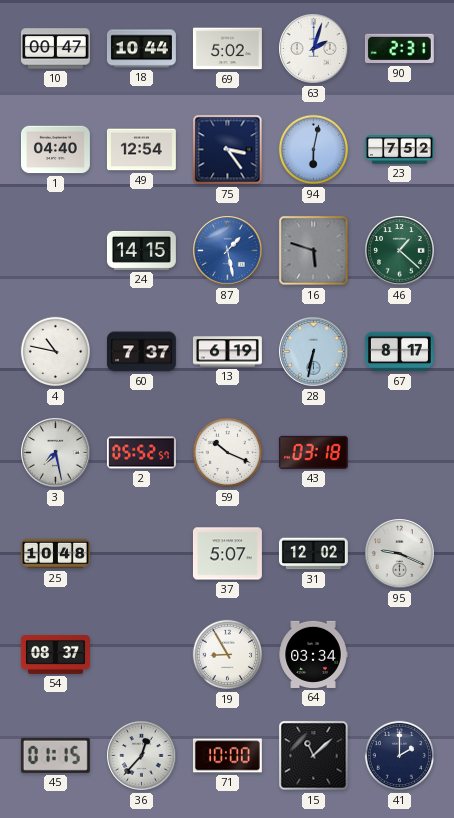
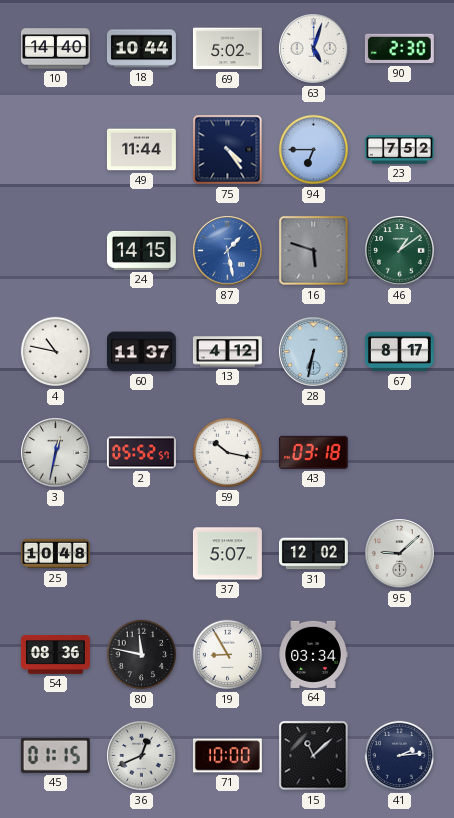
10: 00:47 -> 14:40
63: 2:03 -> 5:03
90: 2:31 -> 2:30
1: 04:40 -> none
49: 12:54 -> 11:44
75: 3:24 -> 4:24
94: 6:02 -> 6:45
46: 1:22 -> 1:09
60: 7:37 -> 11:37
13: 6:19 -> 4:12
3: 7:28 -> 12:32
59: 10:19 -> 10:17
95: 9:19 -> 9:08
54: 08:37 -> 08:36
80: none -> 11:47
36: 12:37 -> 12:41
41: 2:00 -> 2:14
